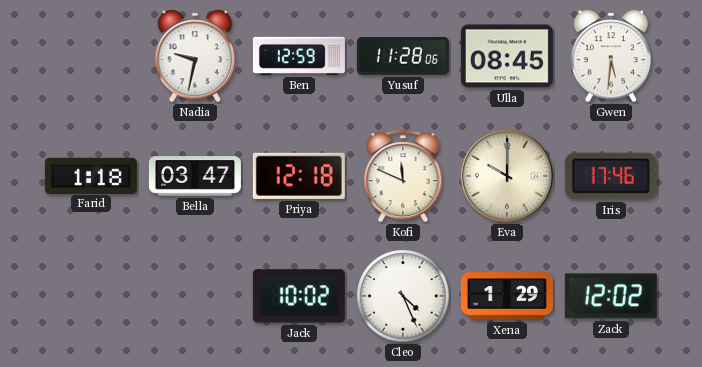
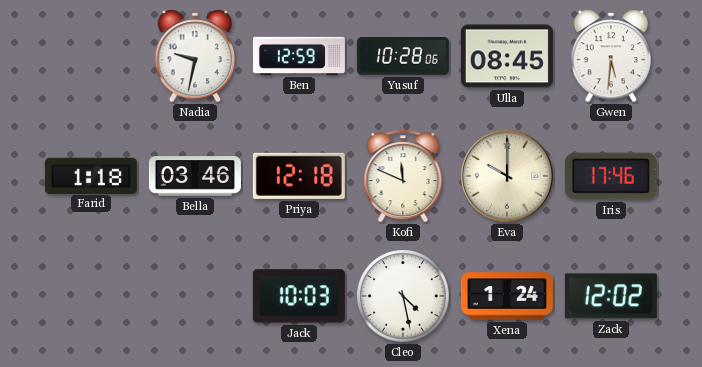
Yusuf: 11:28 -> 10:28
Bella: 03:47 -> 03:46
Jack: 10:02 -> 10:03
Cleo: 4:26 -> 4:28
Xena: 1:29 -> 1:24
